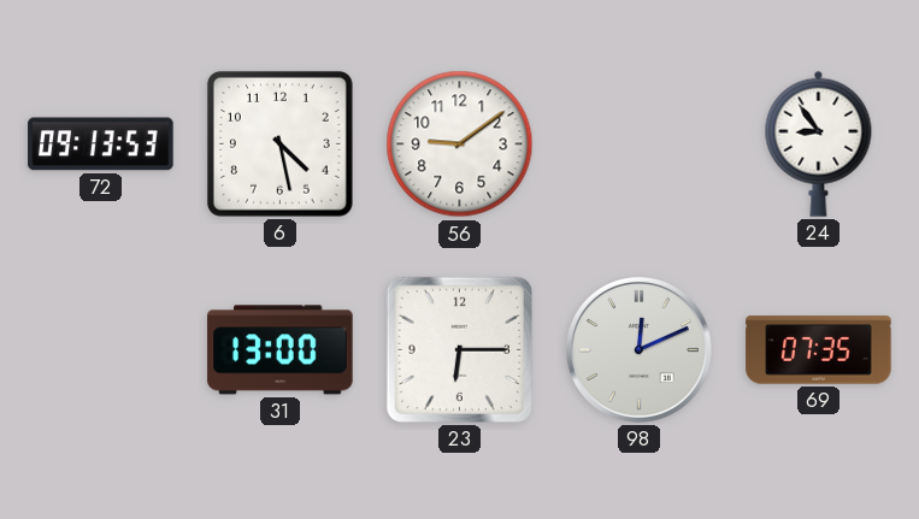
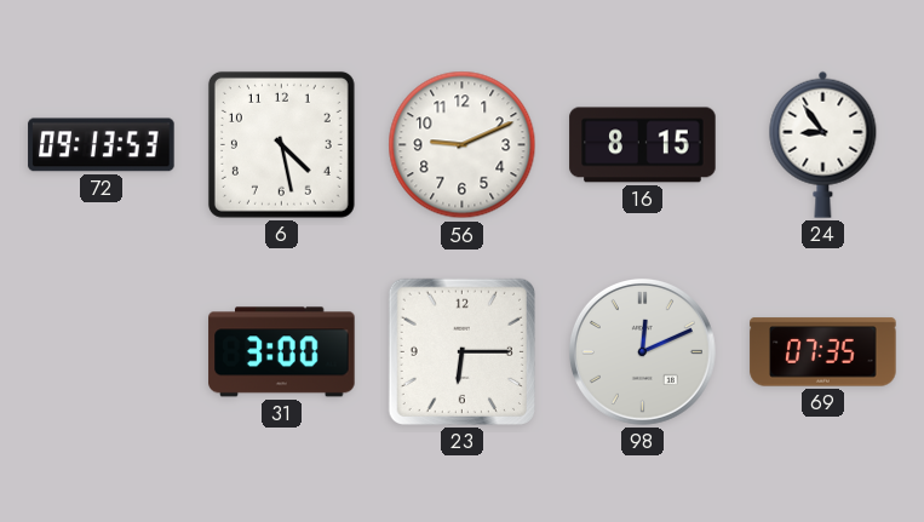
56: 9:09 -> 9:11
16: none -> 8:15
31: 13:00 -> 3:00
